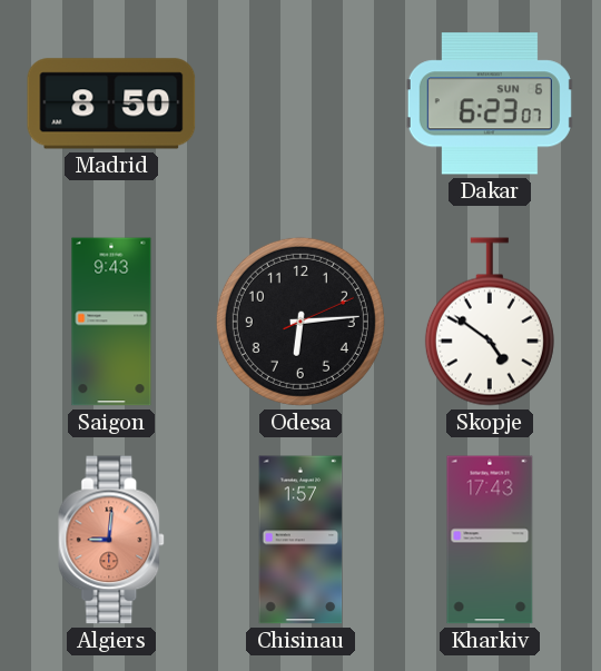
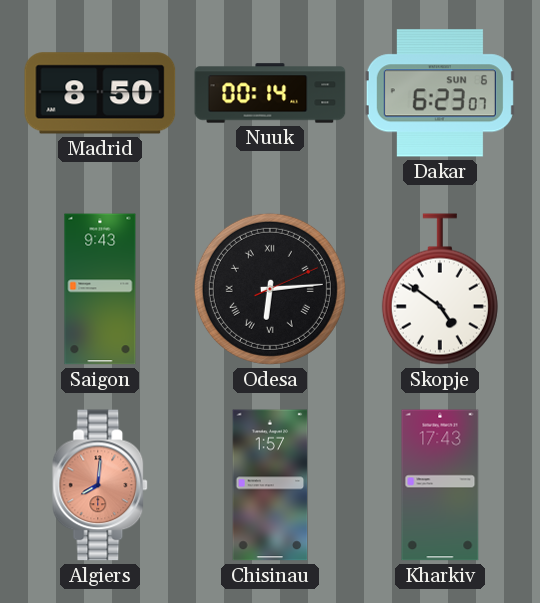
Nuuk: none -> 00:14
Odesa numerals: Arabic -> Roman
Algiers: 9:01 -> 8:01
